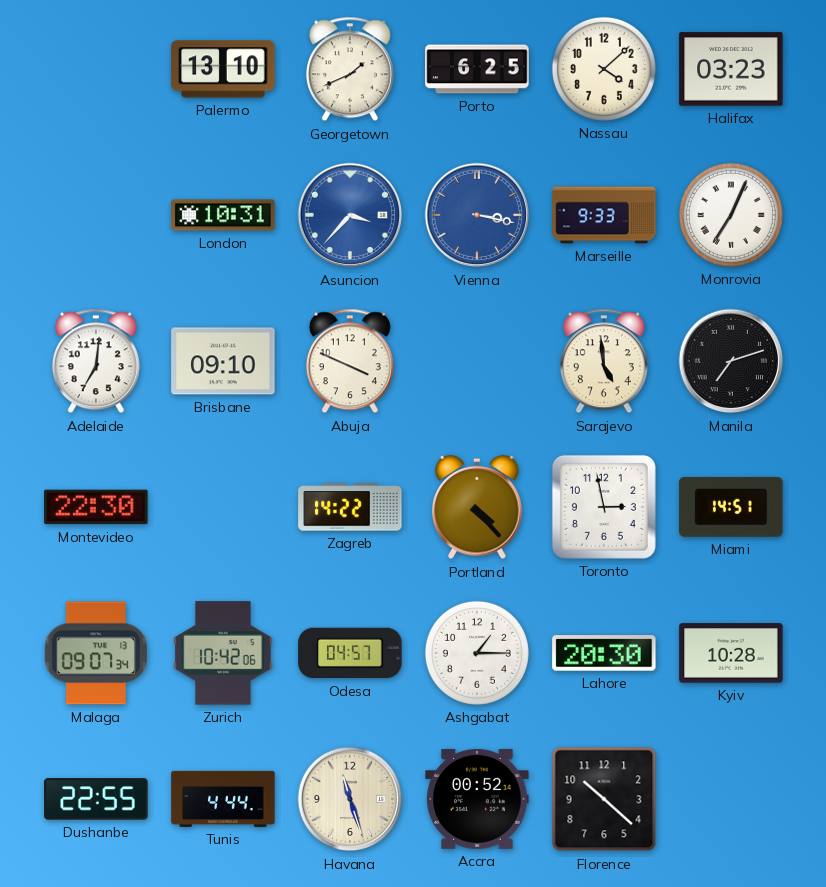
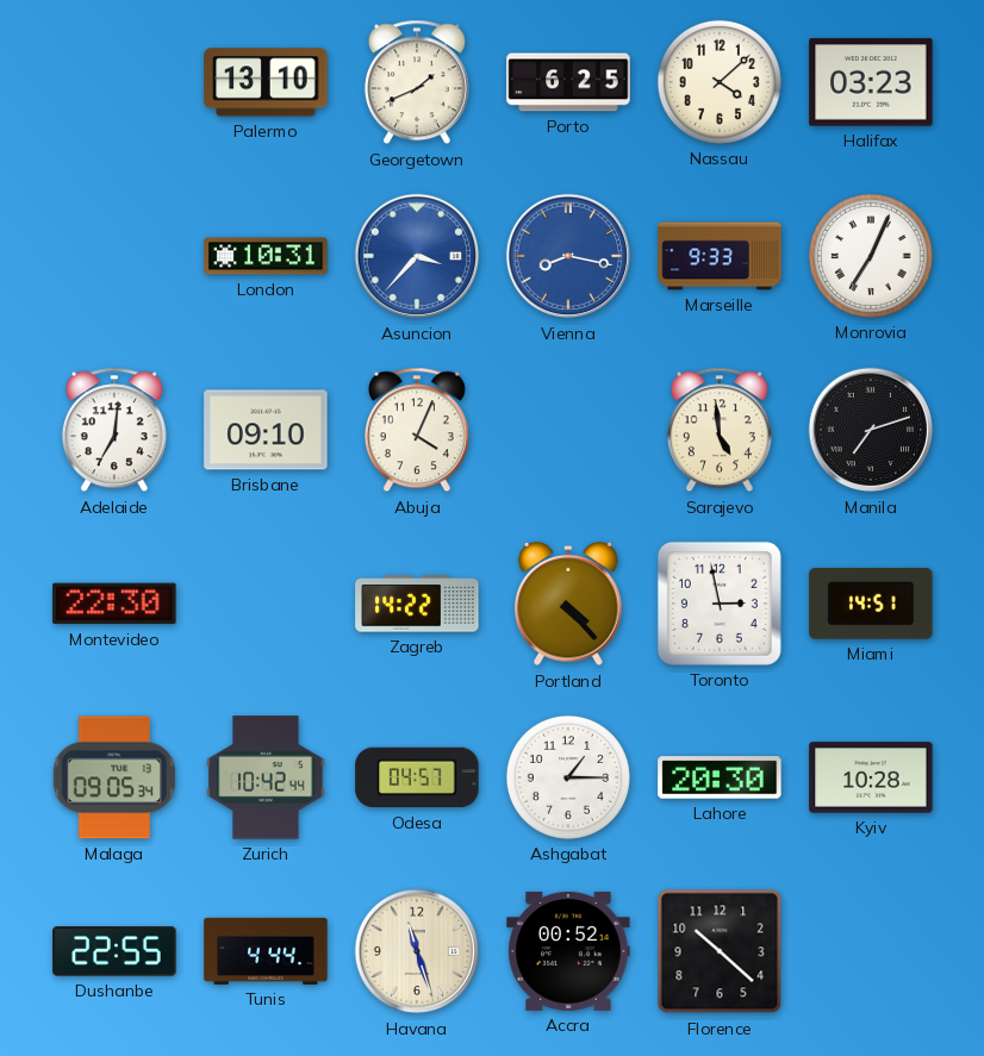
Vienna: 3:17 -> 8:17
Abuja: 3:49 -> 4:04
Malaga: 09:07 -> 09:05
Zurich: 10:42:06 -> 10:42:44
